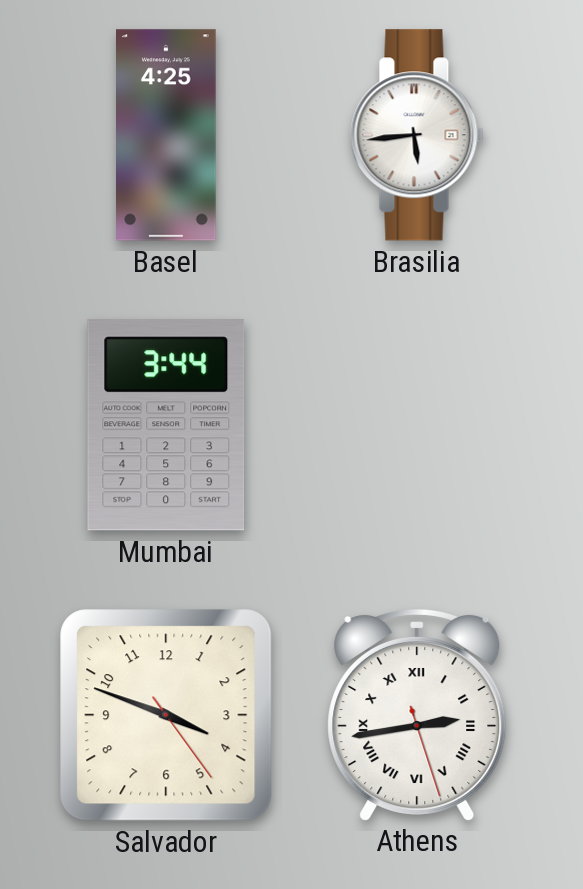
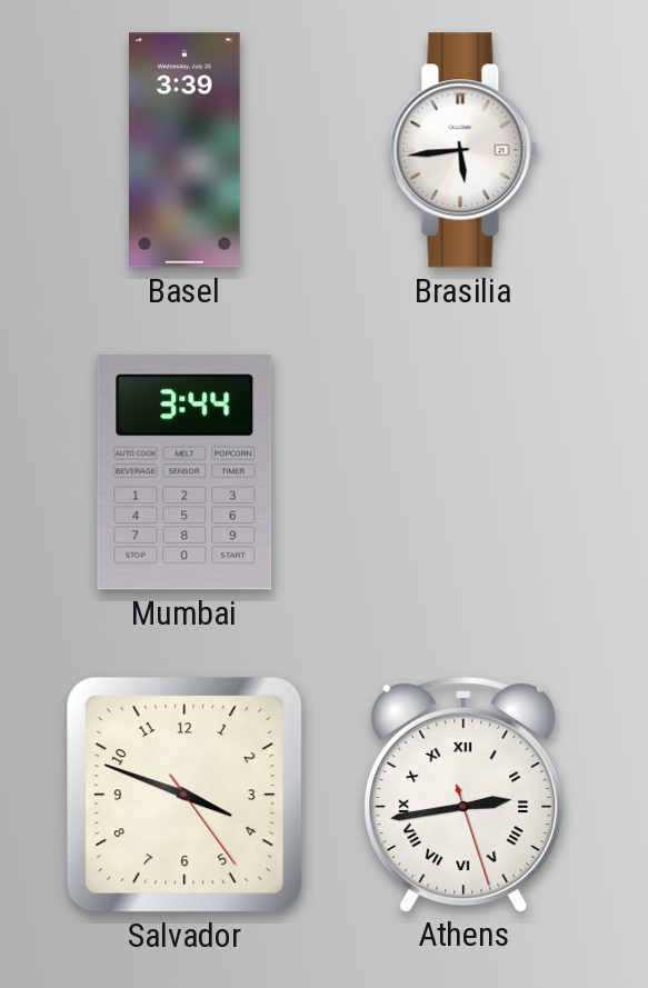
Basel: 4:25 -> 3:39
